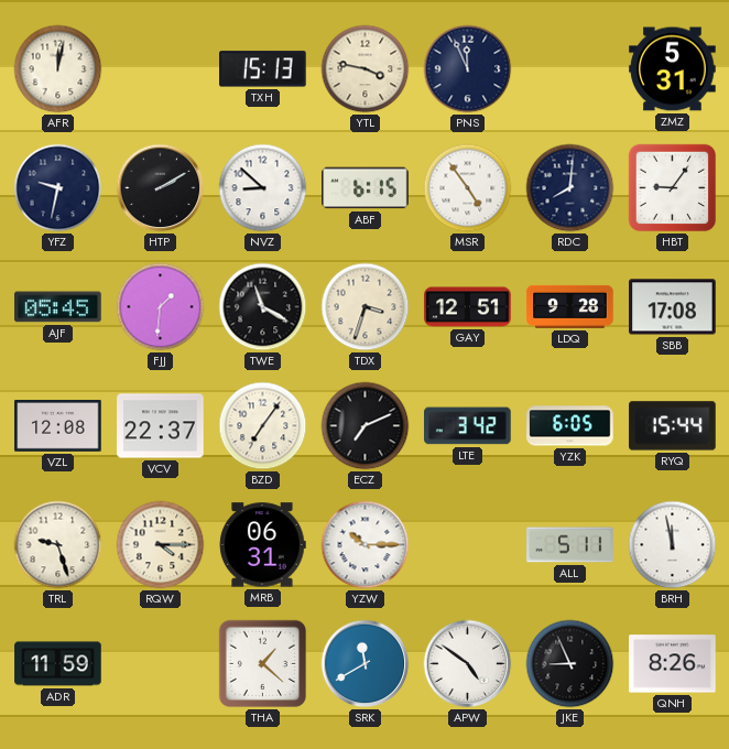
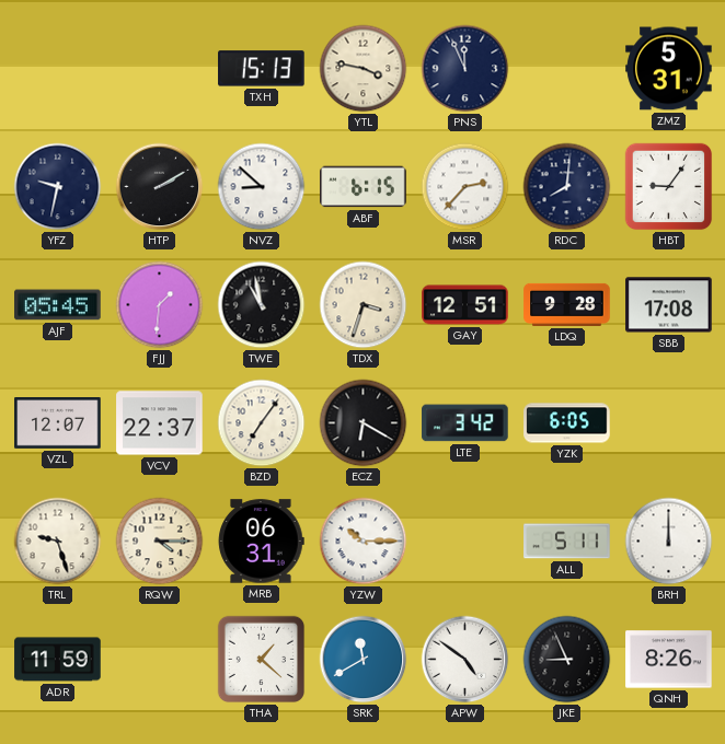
AFR: 12:02 -> none
MSR: 4:54 -> 2:37
TWE: 11:20 -> 10:58
VZL: 12:08 -> 12:07
ECZ: 7:11 -> 6:20
RYQ: 15:44 -> none
BRH: 11:58 -> 12:00
